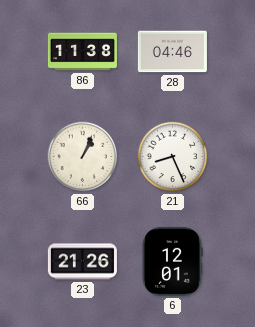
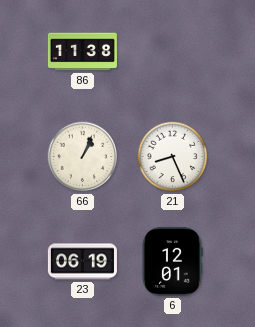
28: 04:46 -> none
23: 21:26 -> 06:19
